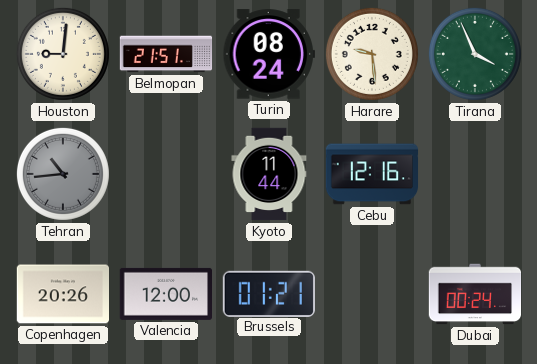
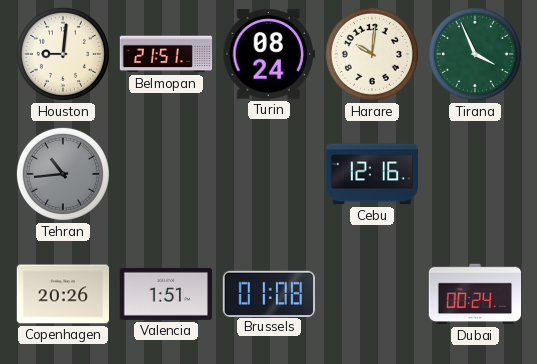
Harare: 9:29 -> 10:01
Kyoto: 11:44 -> none
Valencia: 12:00 -> 1:51
Brussels: 01:21 -> 01:08
